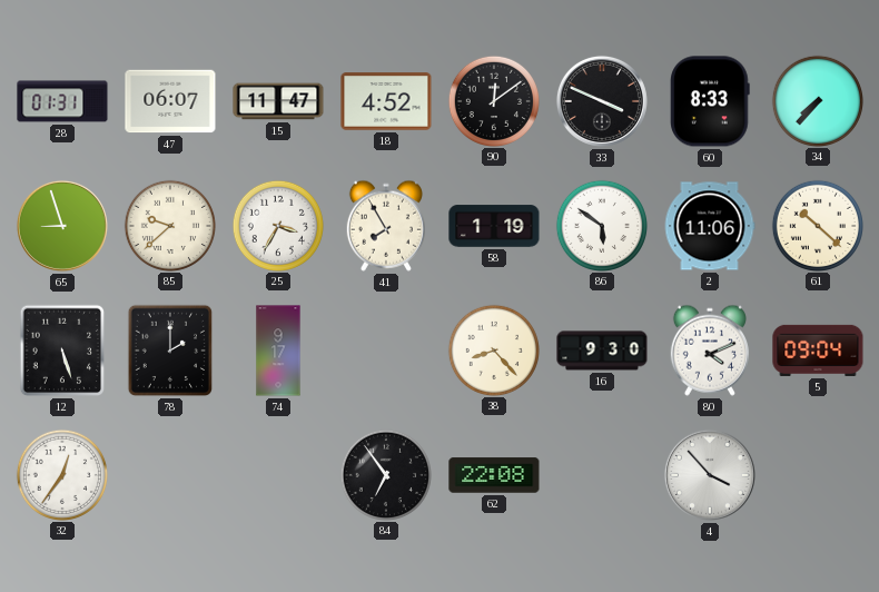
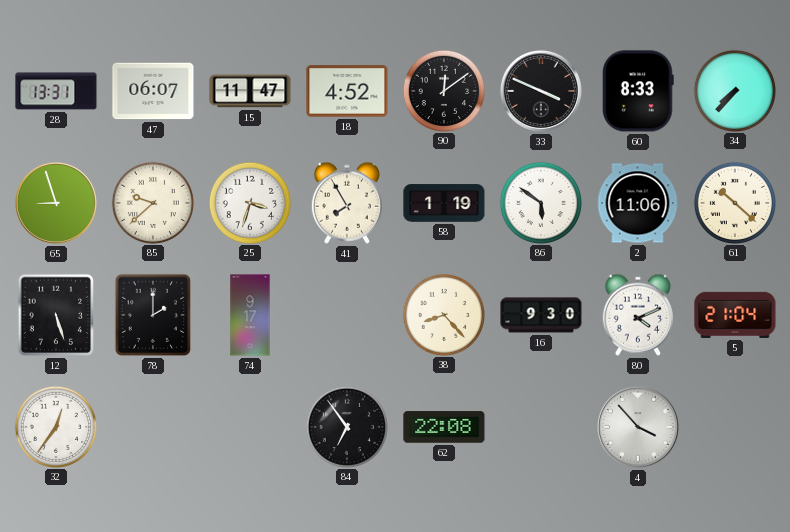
28: 01:31 -> 13:31
25: 3:35 -> 3:33
5: 09:04 -> 21:04
